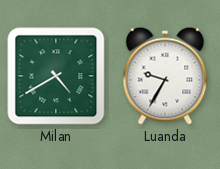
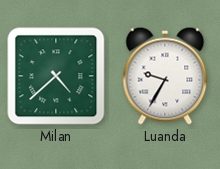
Milan: 4:40 -> 4:38
